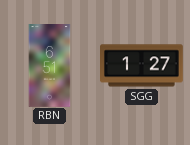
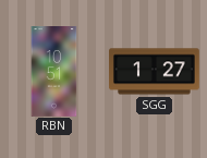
RBN: 6:51 -> 10:51
